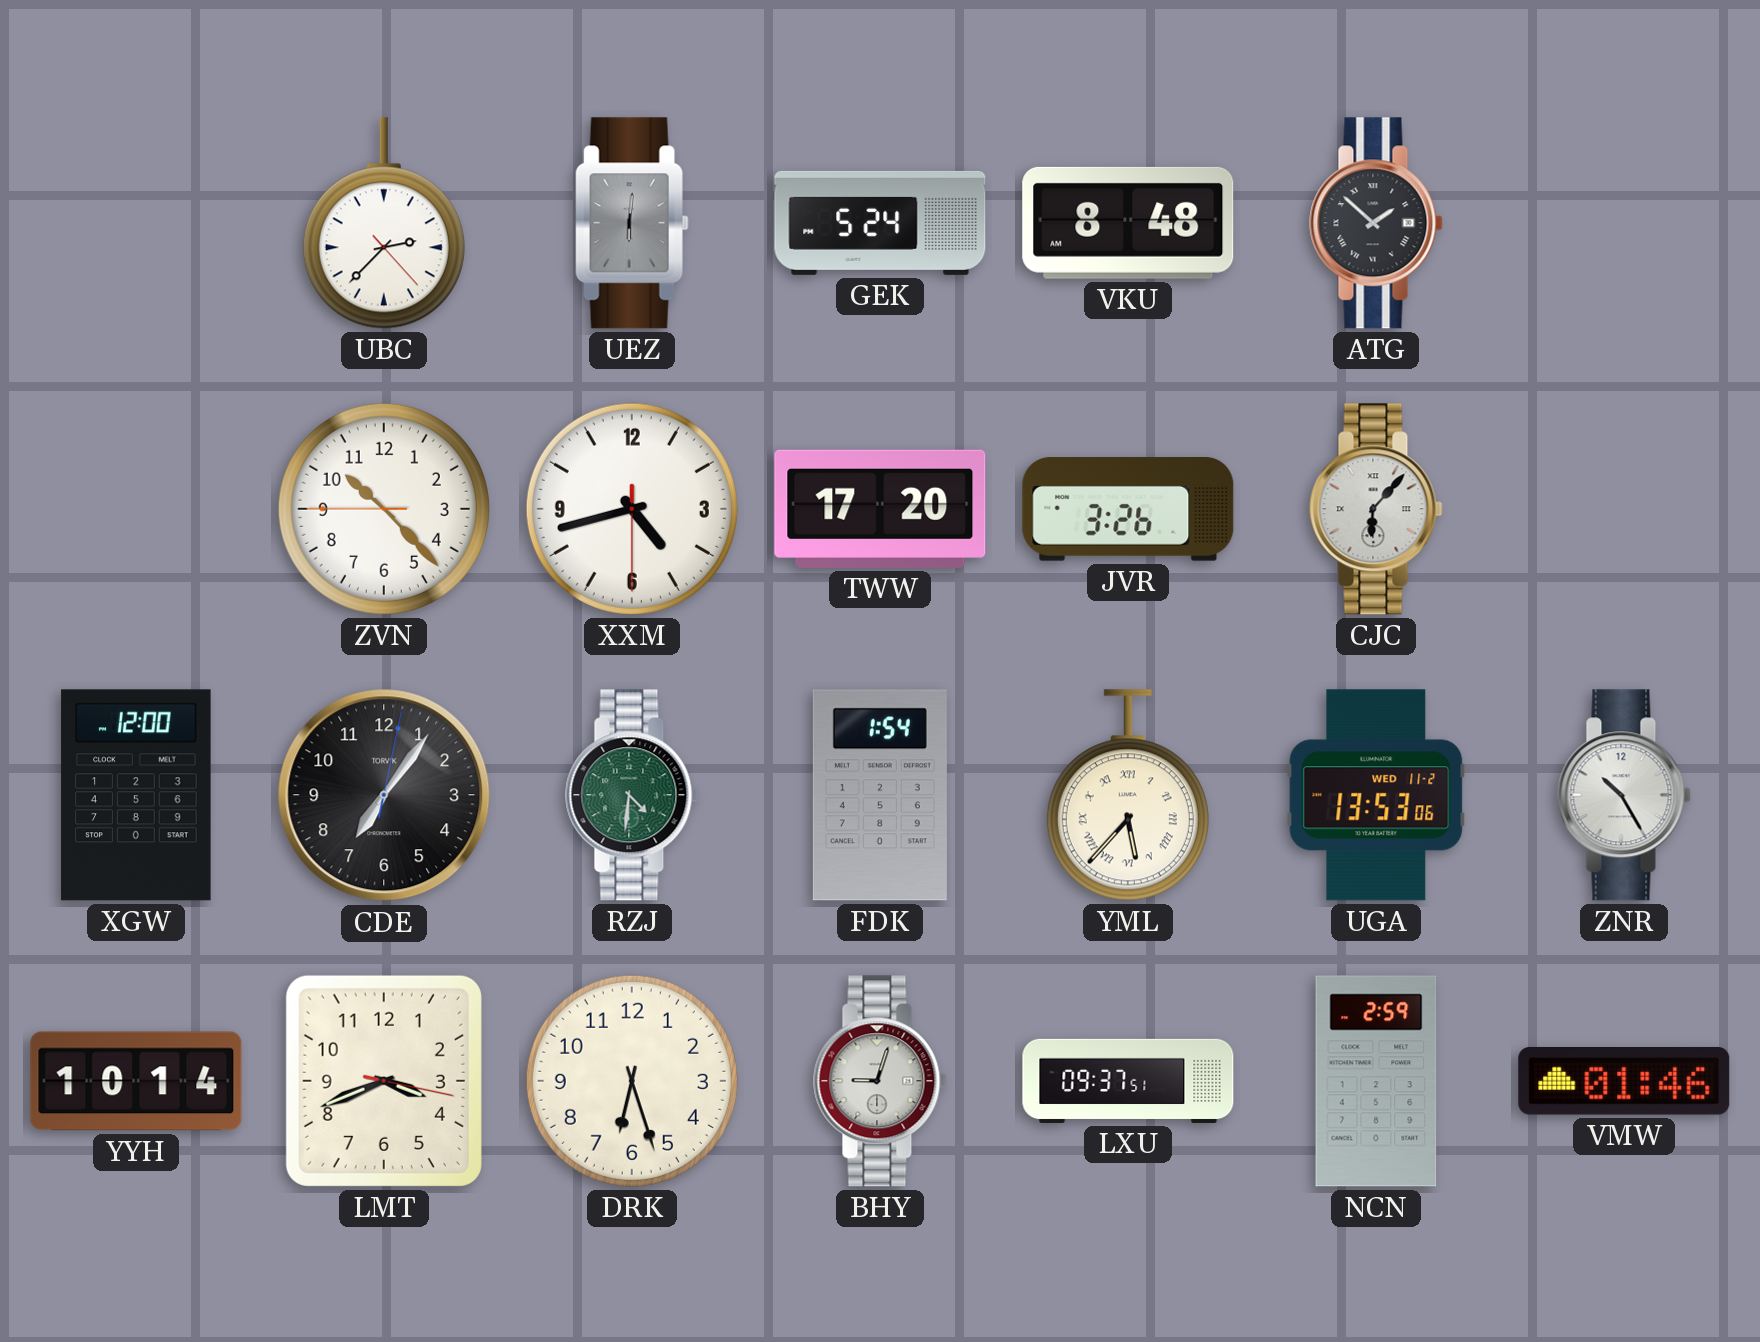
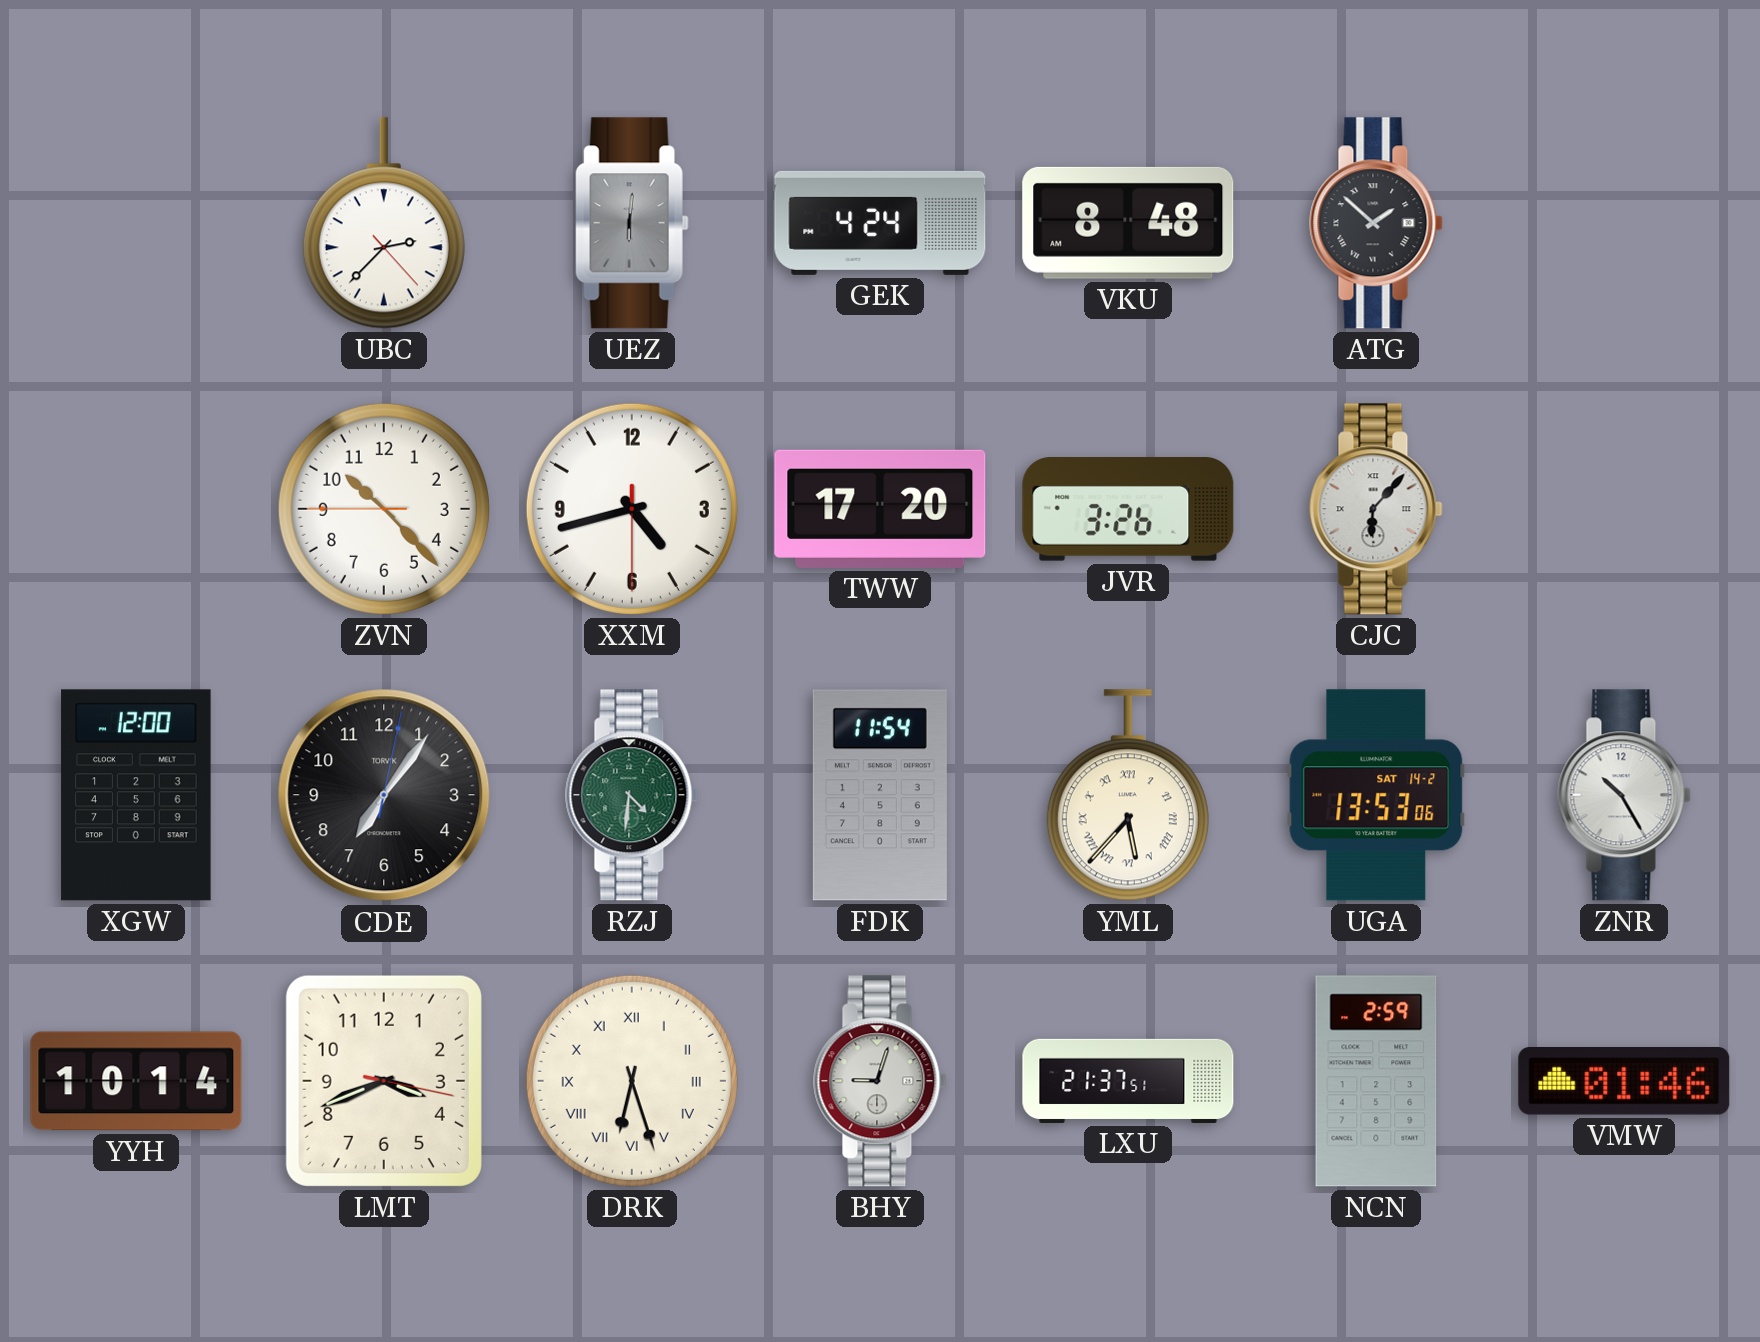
GEK: 5:24 -> 4:24
FDK: 1:54 -> 11:54
UGA date: WED 11-2 -> SAT 14-2
DRK numerals: Arabic -> Roman
LXU: 09:37 -> 21:37
